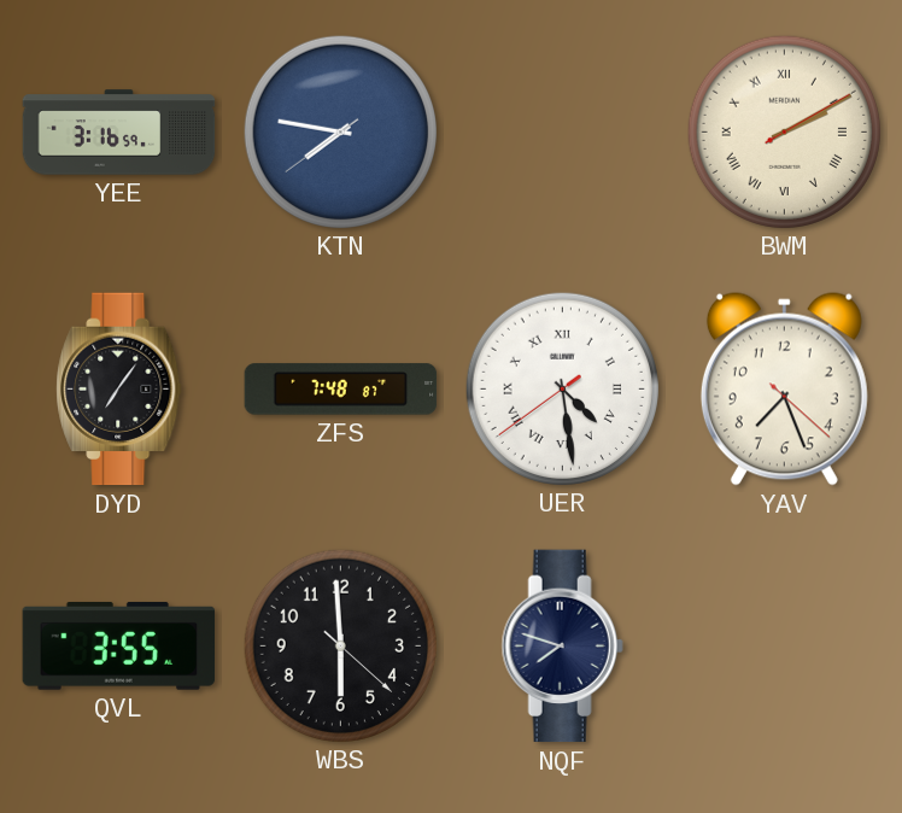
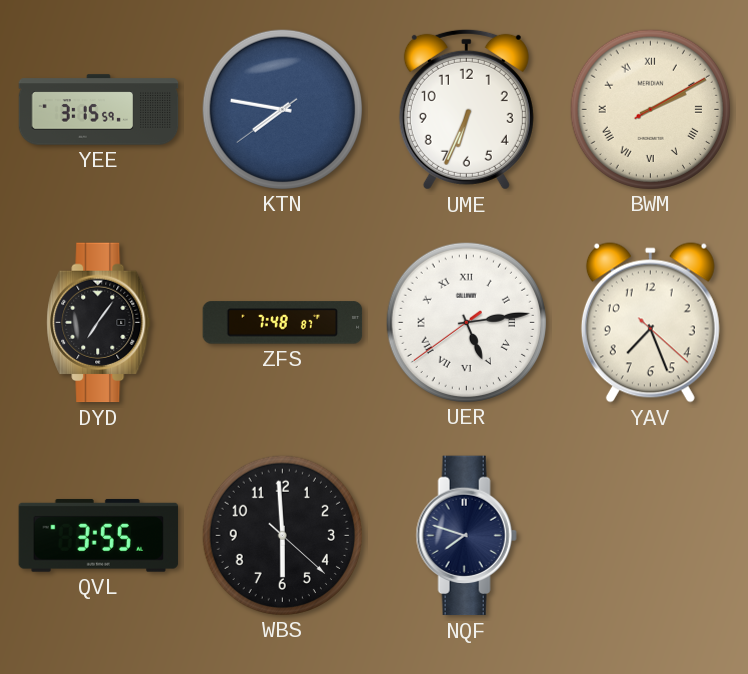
YEE: 3:16 -> 3:15
UME: none -> 6:34
UER: 4:28 -> 5:13
